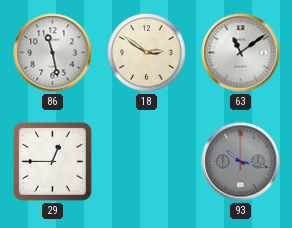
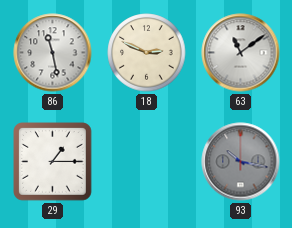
18: 2:51 -> 2:49
29: 12:45 -> 1:15
